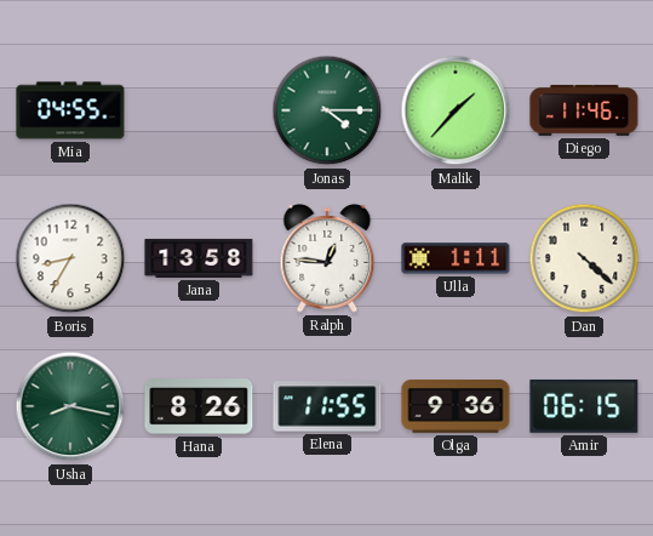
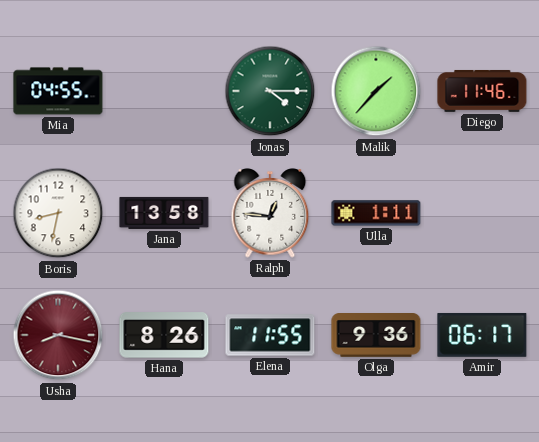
Boris: 8:35 -> 8:32
Dan: 4:22 -> none
Usha dial: green -> burgundy
Amir: 06:15 -> 06:17
